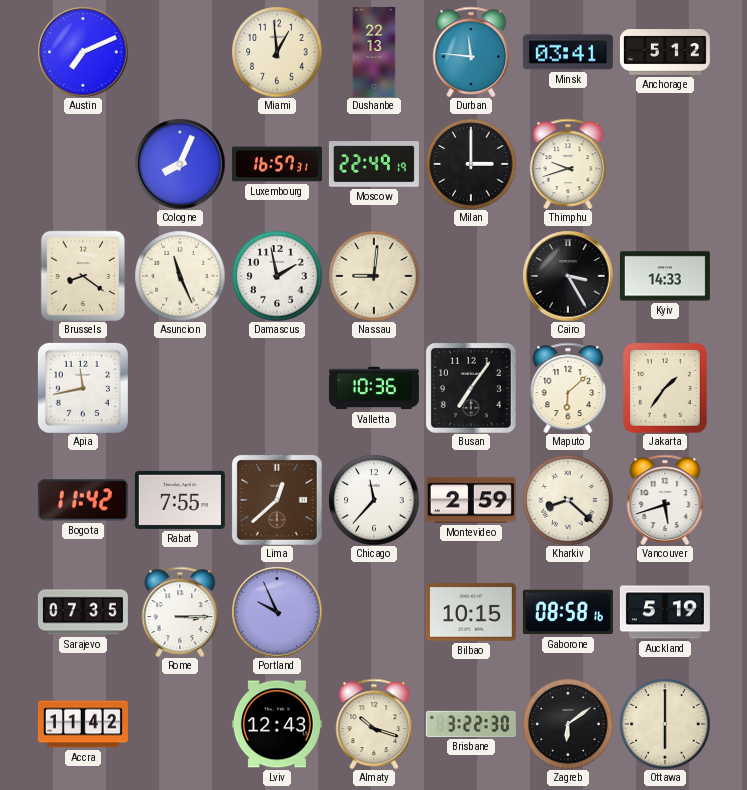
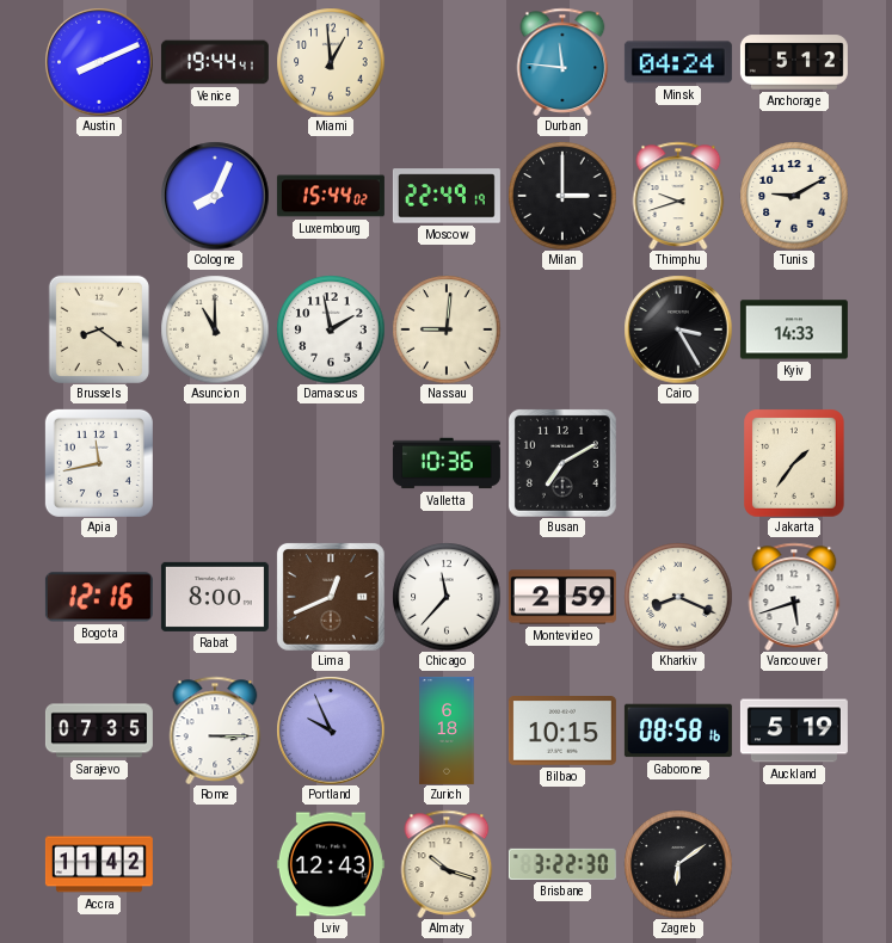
Austin: 7:11 -> 8:11
Venice: none -> 19:44
Dushanbe: 22:13 -> none
Minsk: 03:41 -> 04:24
Luxembourg: 16:57 -> 15:44
Tunis: none -> 9:10
Asuncion: 11:26 -> 11:00
Busan: 7:06 -> 7:10
Maputo: 6:08 -> none
Bogota: 11:42 -> 12:16
Rabat: 7:55 -> 8:00
Lima: 12:38 -> 12:41
Kharkiv: 8:22 -> 8:19
Zurich: none -> 6:18
Ottawa: 6:00 -> none
